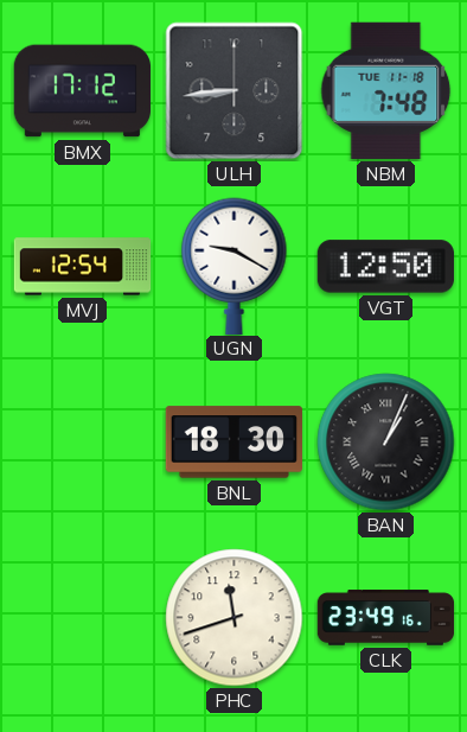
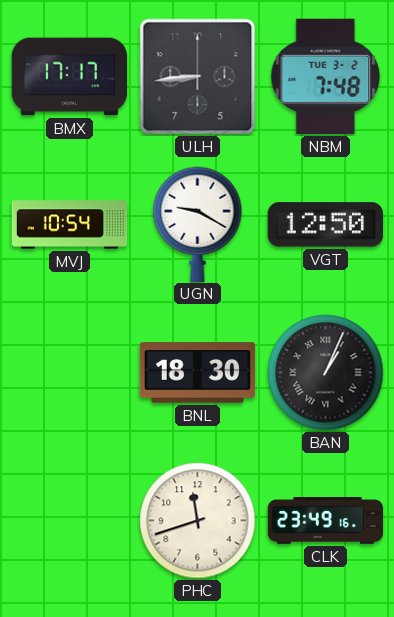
BMX: 17:12 -> 17:17
NBM date: TUE 11-18 -> TUE 3-2
MVJ: 12:54 -> 10:54
